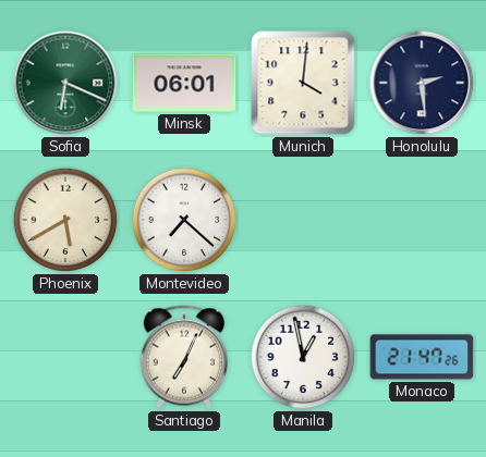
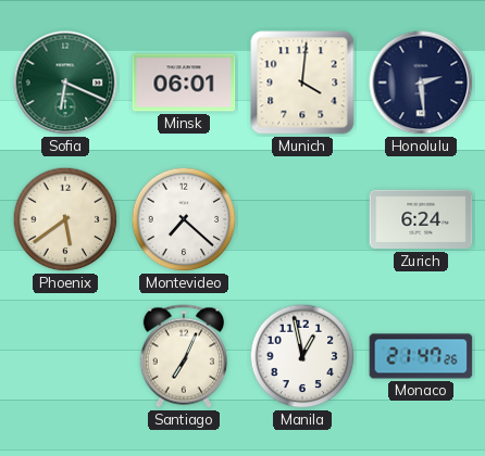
Phoenix: 5:40 -> 5:39
Zurich: none -> 6:24
